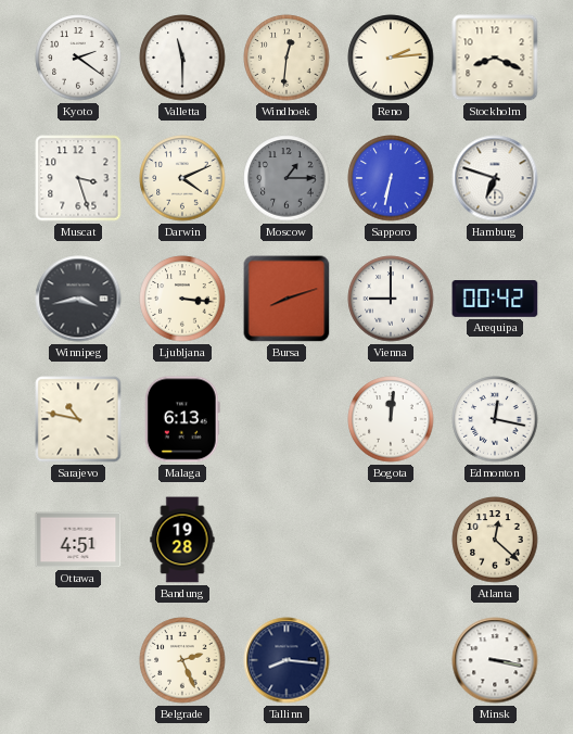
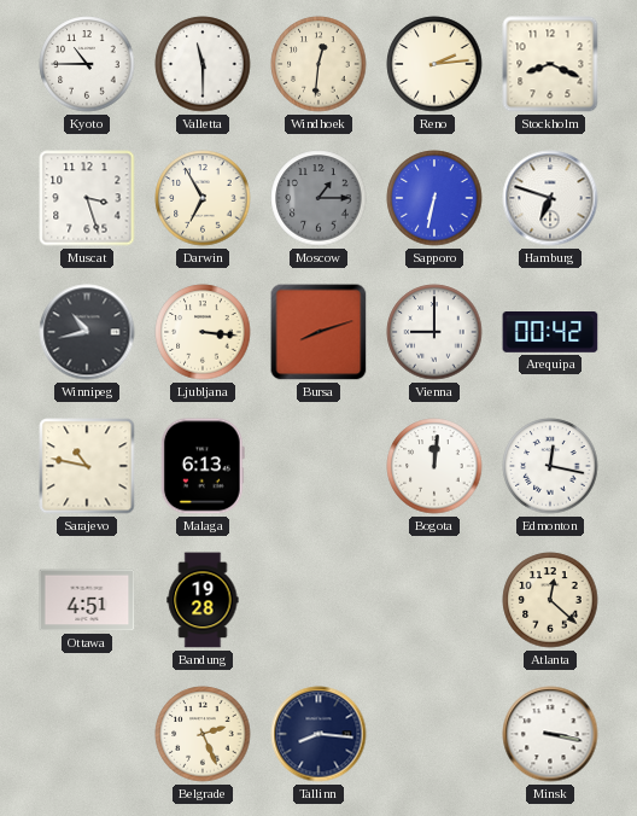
Kyoto: 2:21 -> 10:45
Darwin: 4:11 -> 6:55
Winnipeg: 3:43 -> 10:43
